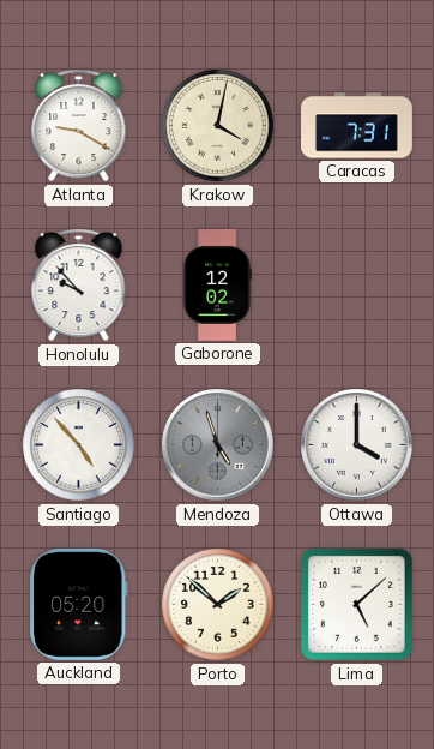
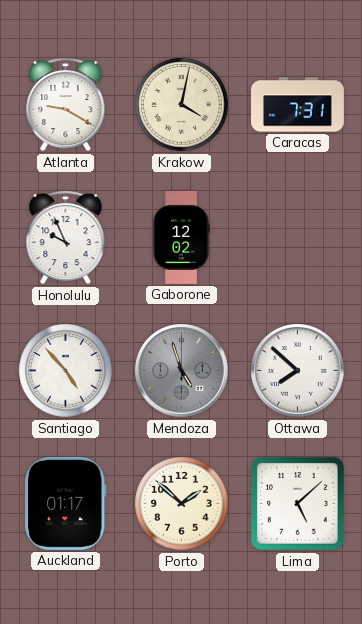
Honolulu: 9:53 -> 9:56
Ottawa: 4:00 -> 7:52
Auckland: 05:20 -> 01:17
